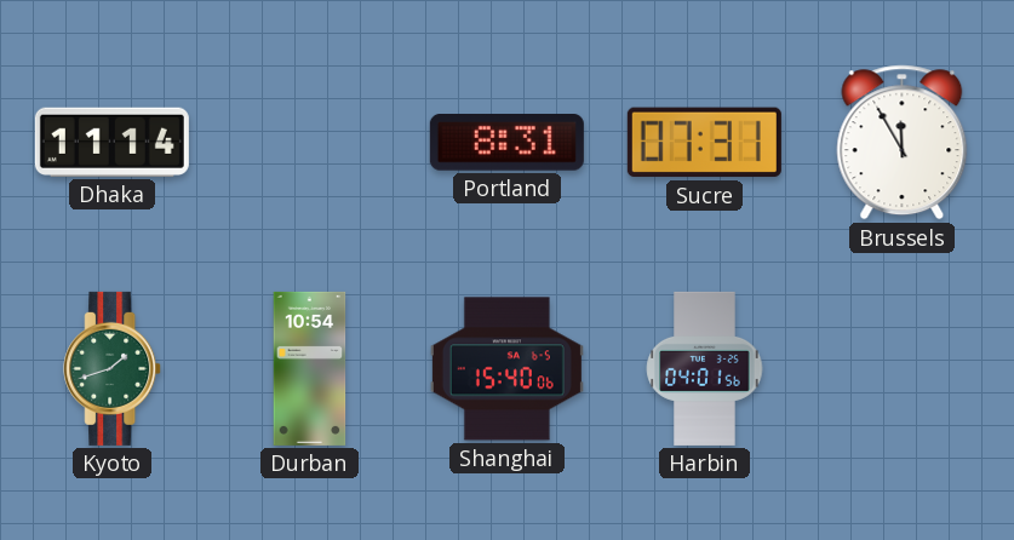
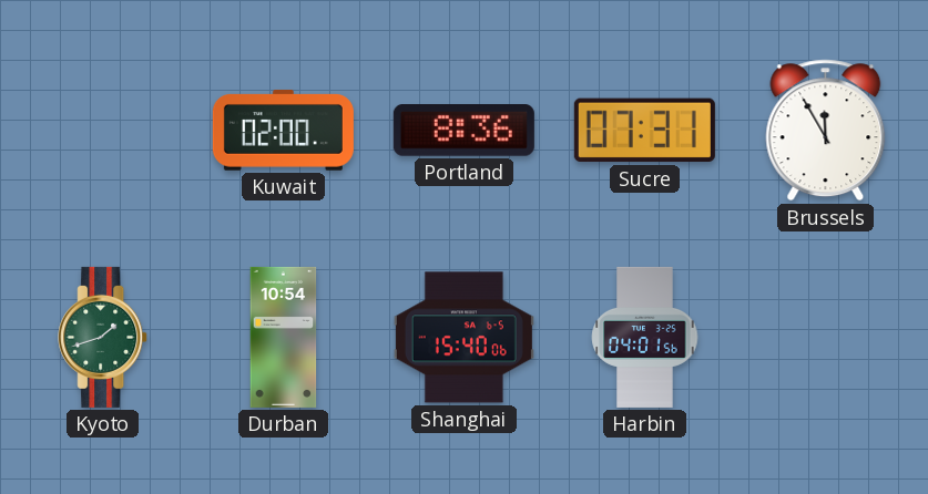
Dhaka: 11:14 -> none
Kuwait: none -> 02:00
Portland: 8:31 -> 8:36
